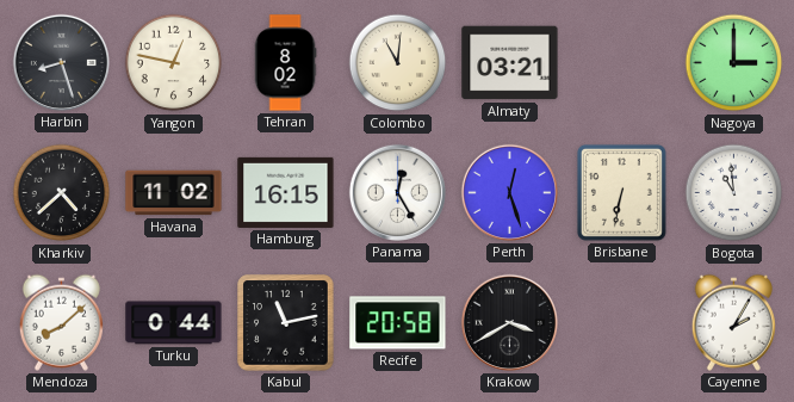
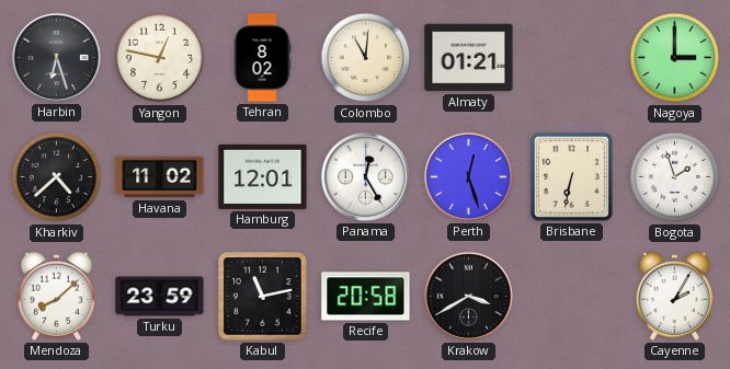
Harbin: 8:27 -> 6:27
Almaty: 03:21 -> 01:21
Hamburg: 16:15 -> 12:01
Bogota: 10:59 -> 1:57
Turku: 0:44 -> 23:59
